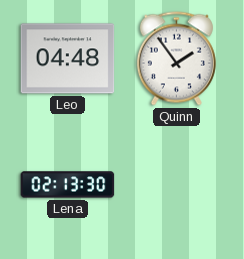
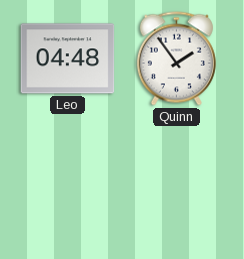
Lena: 02:13 -> none
